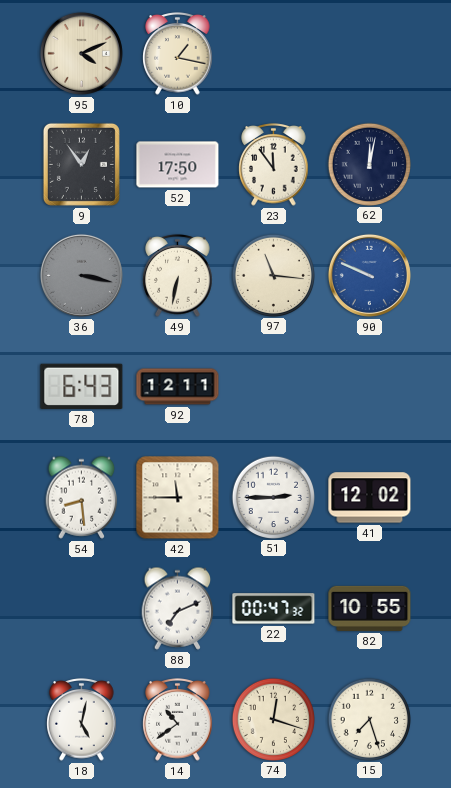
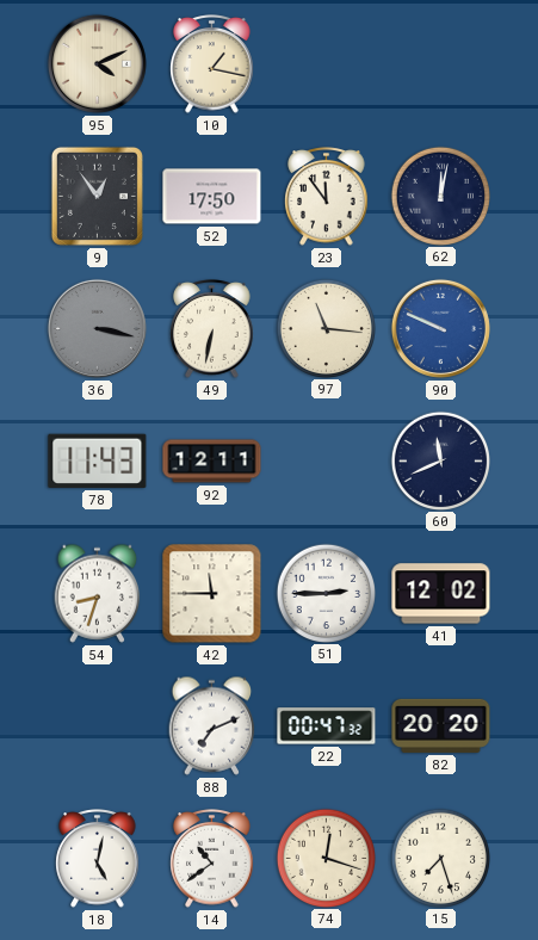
78: 6:43 -> 11:43
60: none -> 11:41
54: 8:29 -> 8:33
82: 10:55 -> 20:20
